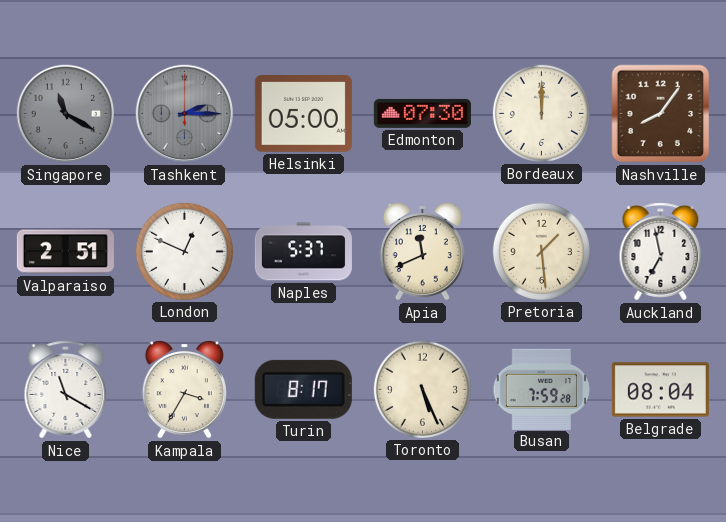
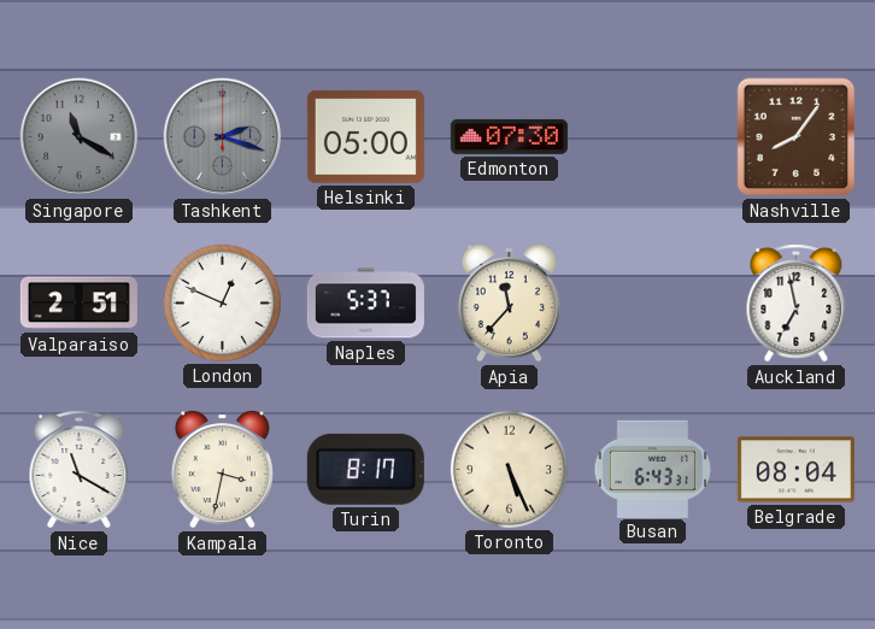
Tashkent: 2:15 -> 2:18
Bordeaux: 12:00 -> none
Apia: 11:41 -> 11:37
Pretoria: 1:29 -> none
Kampala: 3:35 -> 3:32
Busan: 7:59 -> 6:43
